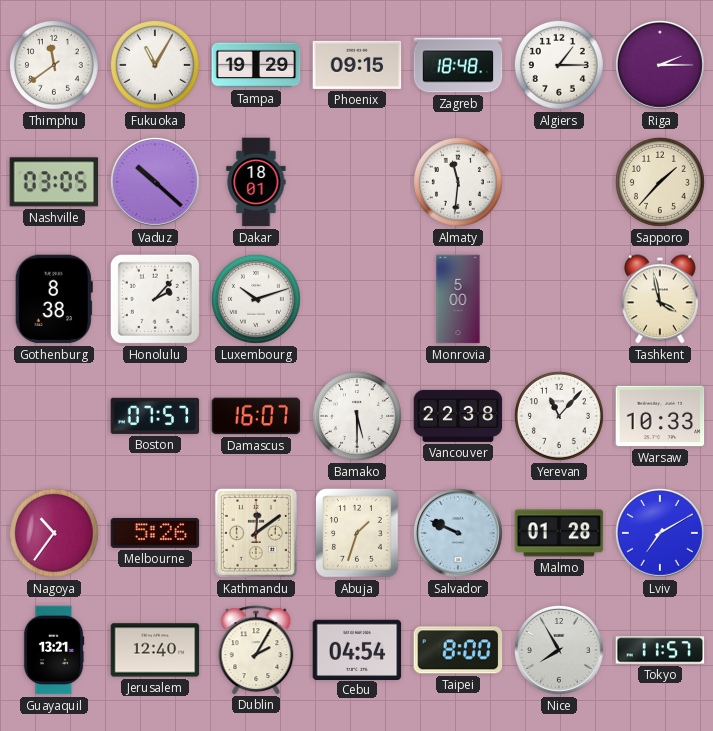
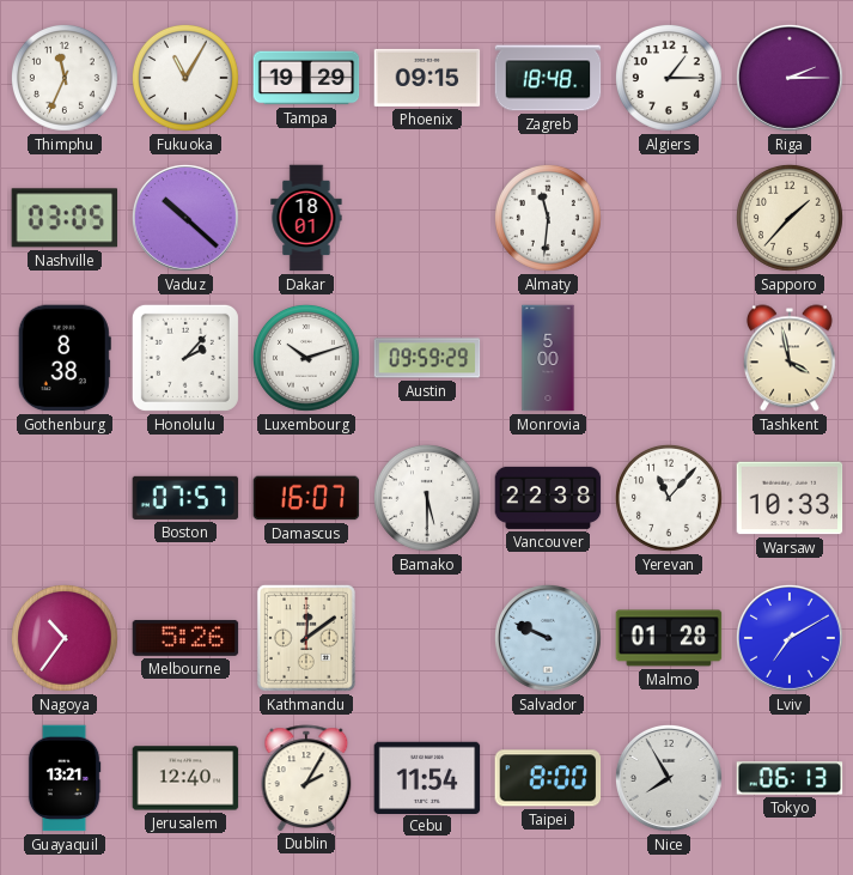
Thimphu: 11:39 -> 11:34
Austin: none -> 09:59
Abuja: 1:33 -> none
Cebu: 04:54 -> 11:54
Tokyo: 11:57 -> 06:13
